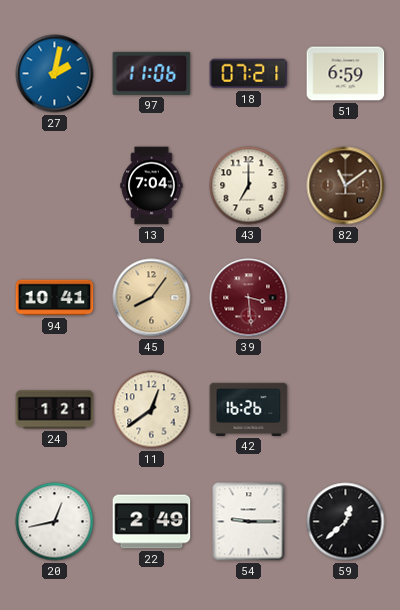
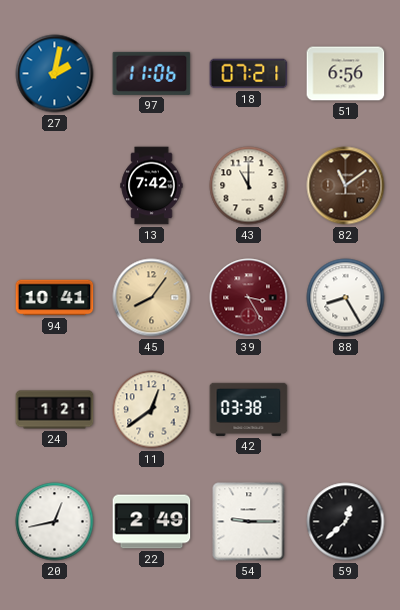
51: 6:59 -> 6:56
13: 7:04 -> 7:42
43: 7:00 -> 11:00
39: 3:29 -> 3:25
88: none -> 8:25
42: 16:26 -> 03:38
